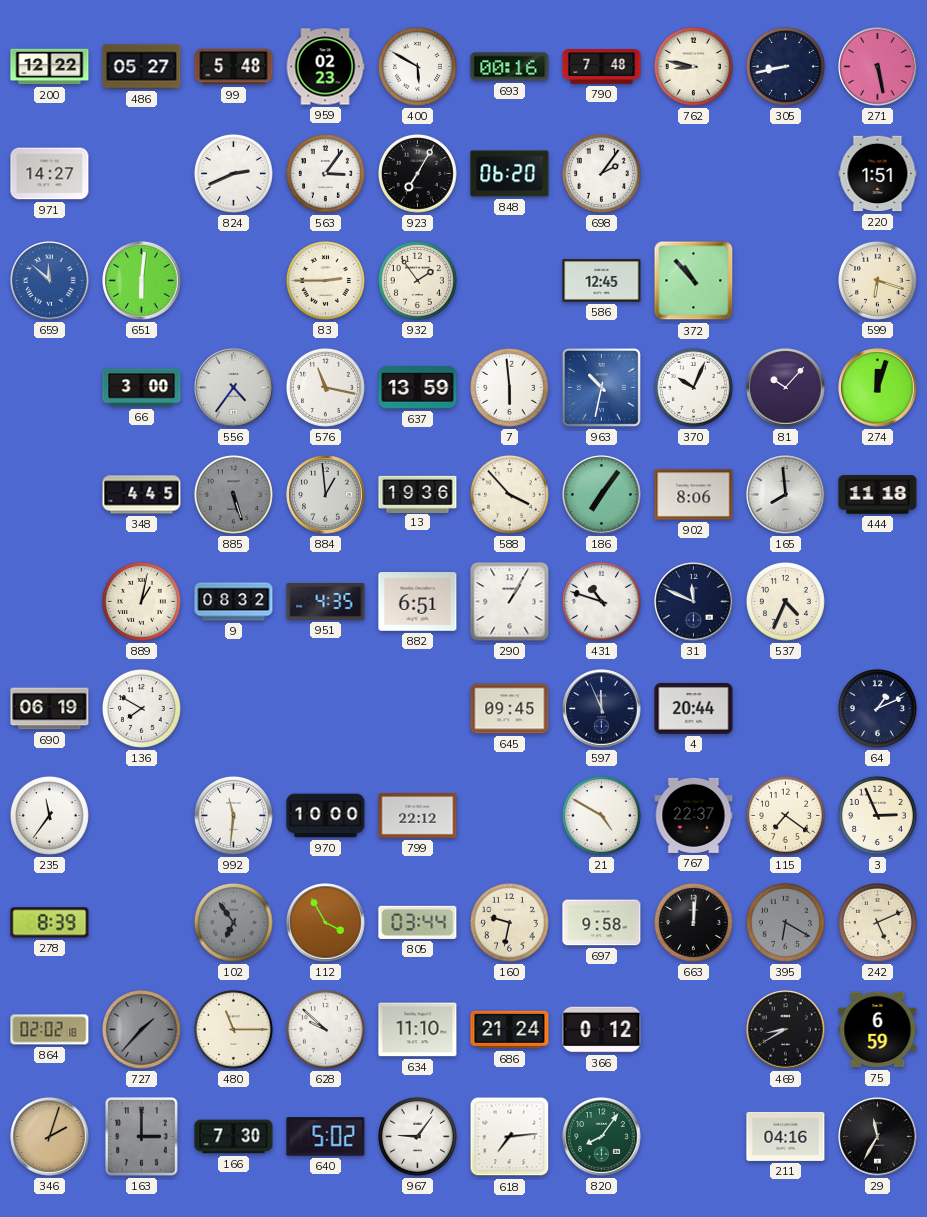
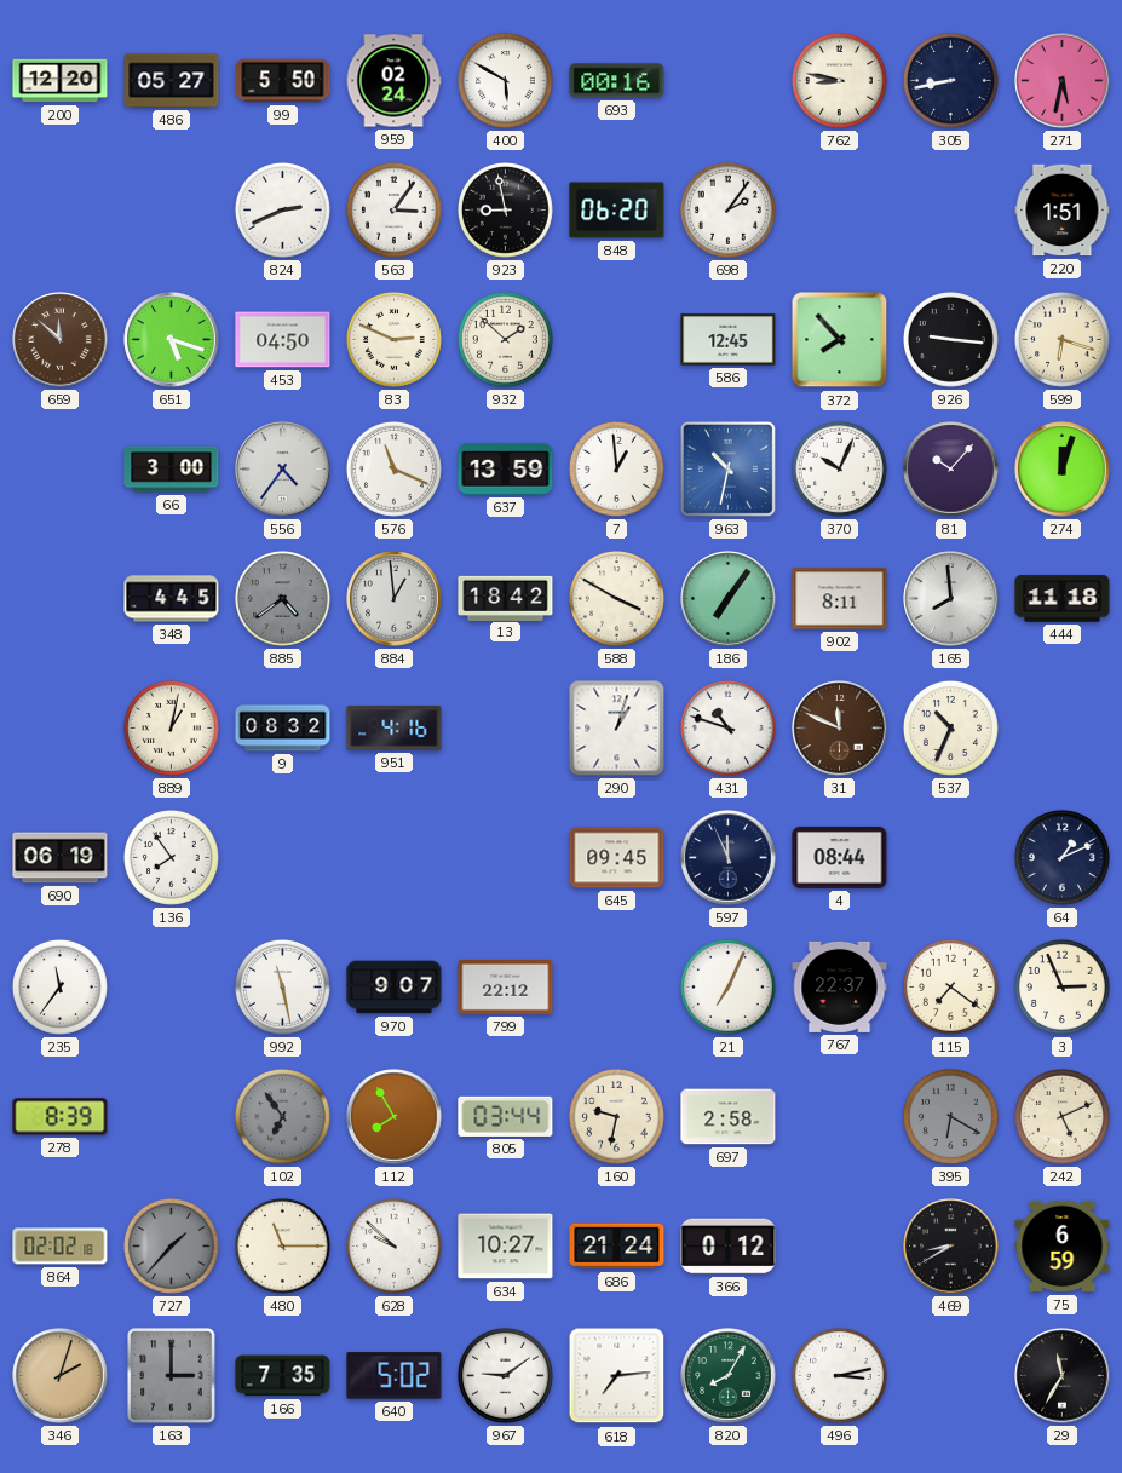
200: 12:22 -> 12:20
99: 5:48 -> 5:50
959: 02:23 -> 02:24
790: 7:48 -> none
271: 5:28 -> 5:32
971: 14:27 -> none
923: 7:05 -> 8:58
659 dial: blue -> brown
651: 6:01 -> 5:18
453: none -> 04:50
83: 2:45 -> 2:49
932: 1:54 -> 1:52
372: 10:53 -> 7:53
926: none -> 9:16
576: 11:17 -> 11:19
7: 5:59 -> 12:59
885: 5:27 -> 4:39
13: 19:36 -> 18:42
588: 3:53 -> 3:50
902: 8:06 -> 8:11
951: 4:35 -> 4:16
882: 6:51 -> none
290: 1:05 -> 1:03
31 dial: navy -> brown
537: 4:34 -> 10:34
136: 7:50 -> 7:54
4: 20:44 -> 08:44
992: 11:31 -> 11:28
970: 10:00 -> 9:07
21: 4:50 -> 7:04
112: 3:55 -> 7:55
697: 9:58 -> 2:58
663: 12:01 -> none
634: 11:10 -> 10:27
166: 7:30 -> 7:35
967: 9:06 -> 9:09
820: 8:06 -> 8:05
496: none -> 3:13
211: 04:16 -> none
